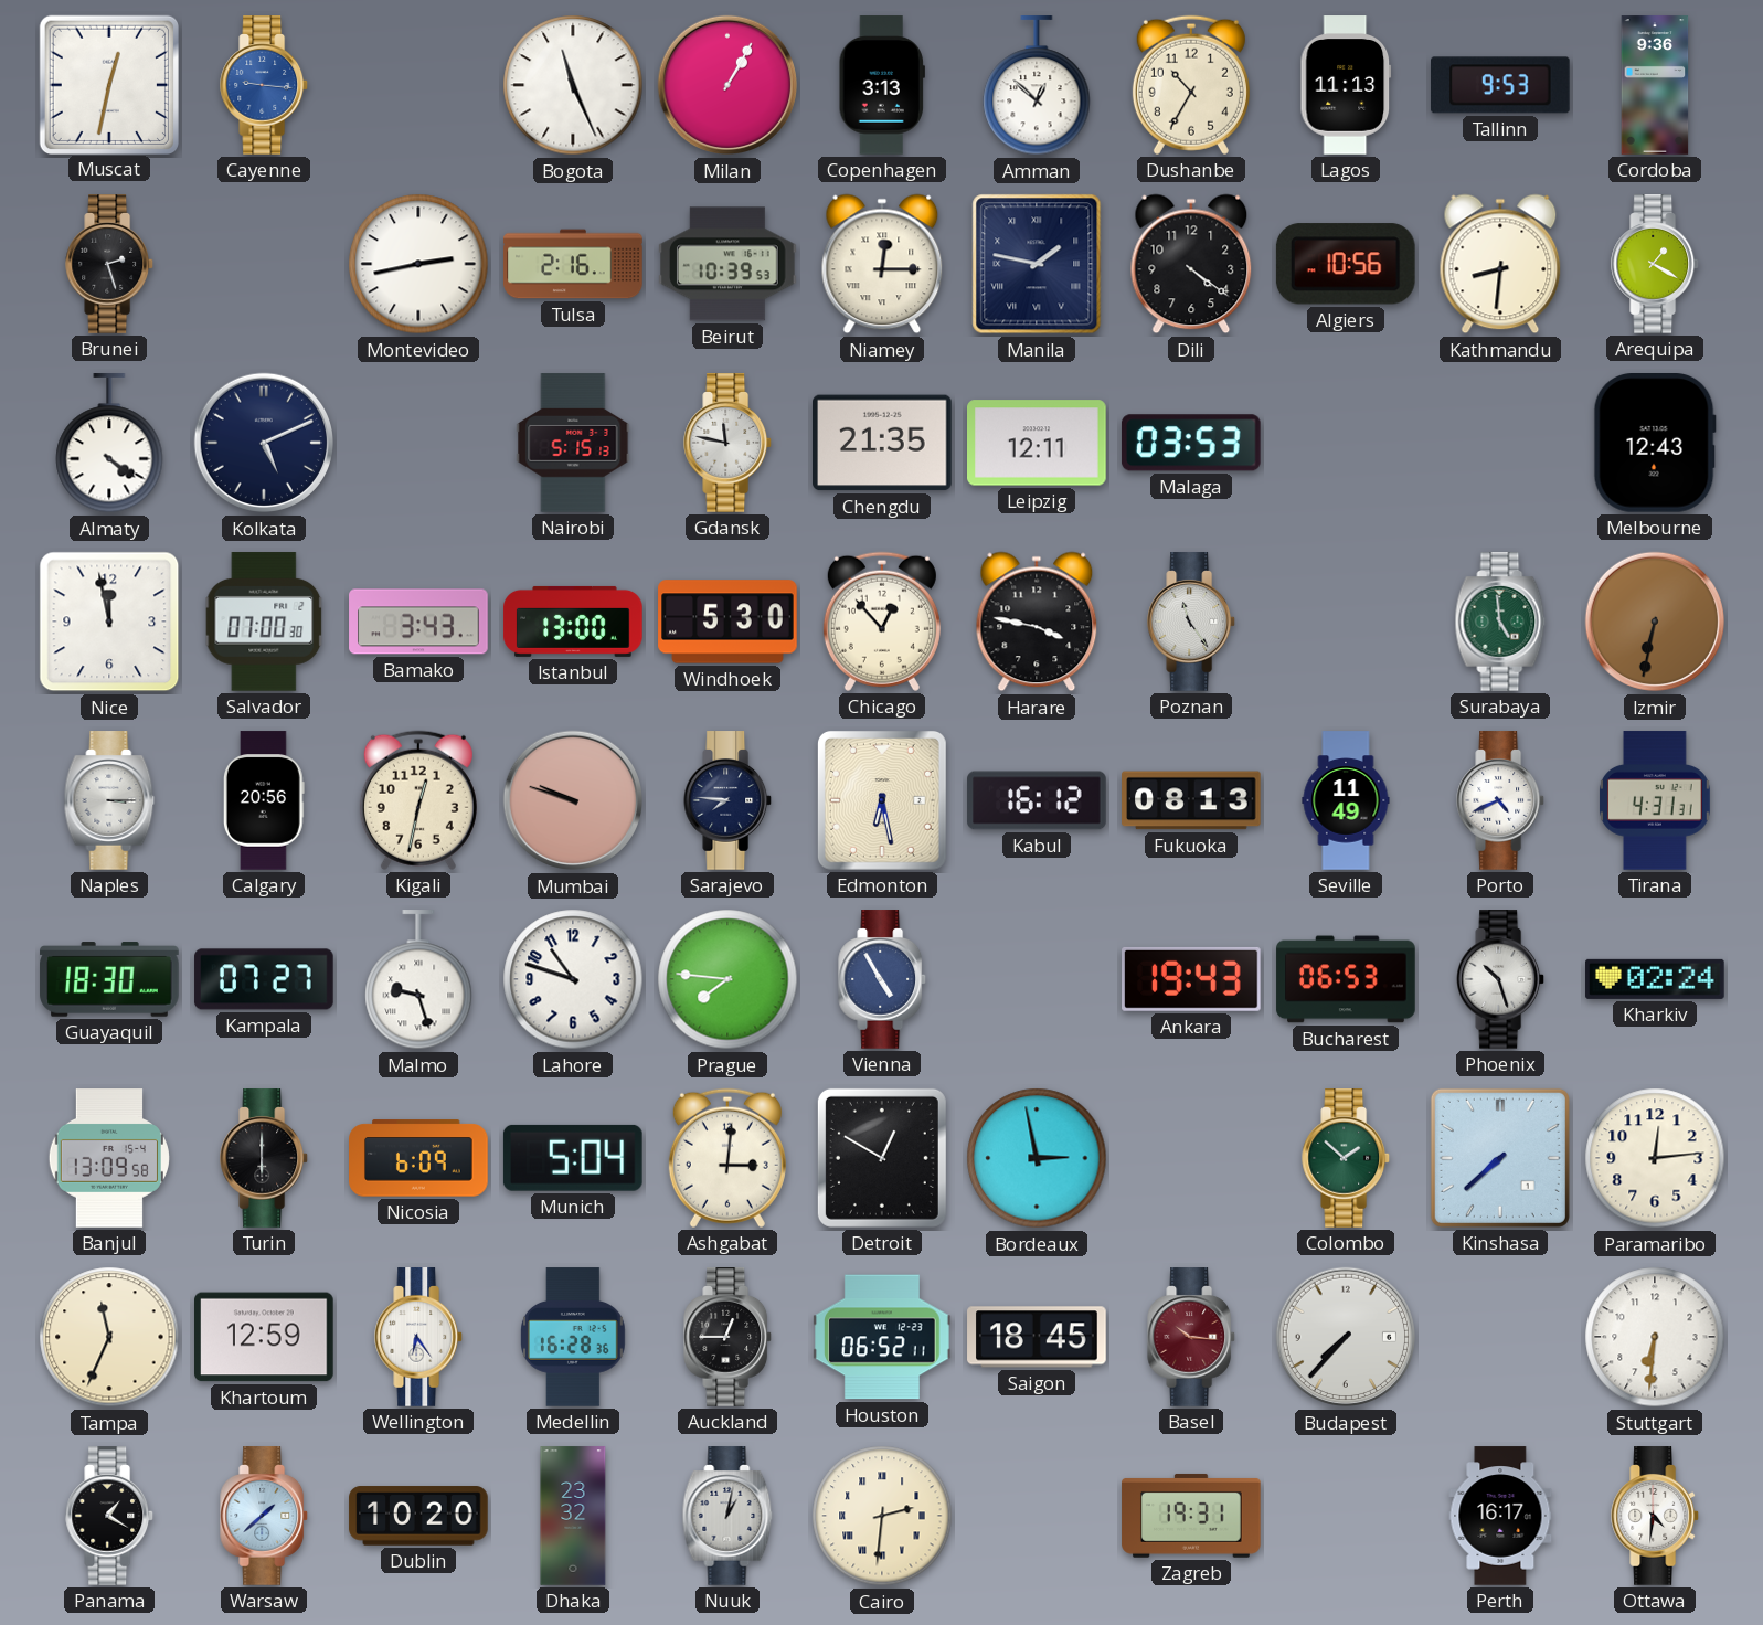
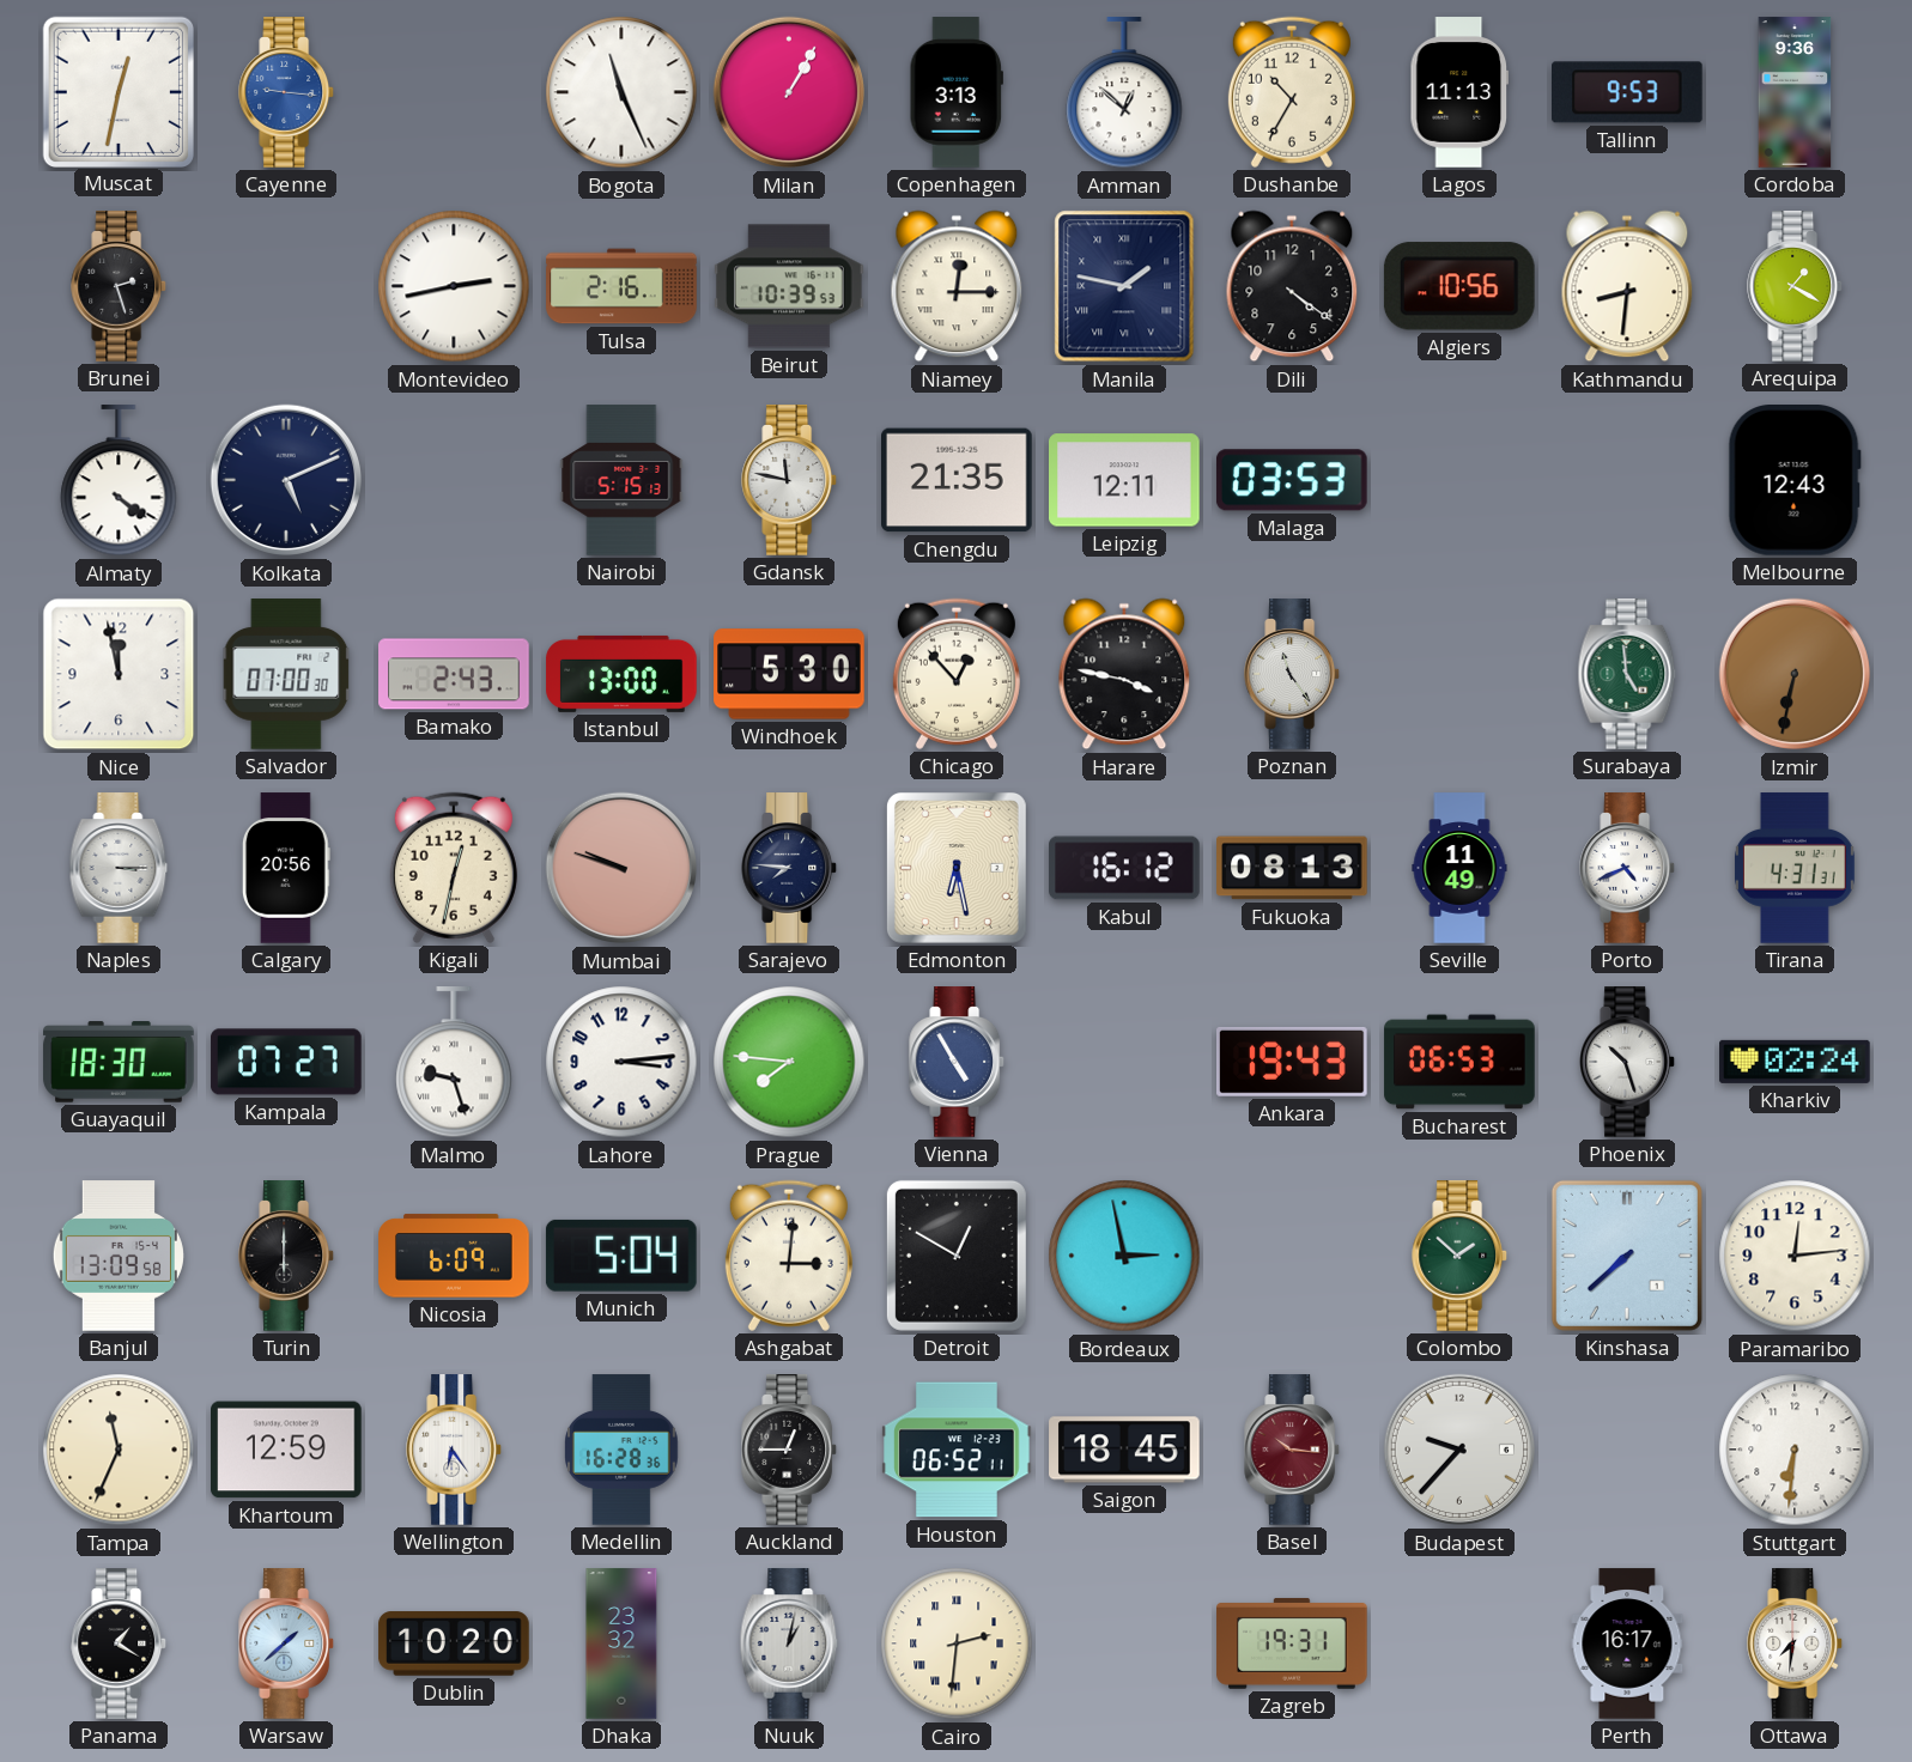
Bamako: 3:43 -> 2:43
Lahore: 10:48 -> 3:14
Budapest: 7:37 -> 9:37
Ottawa: 4:31 -> 7:31
